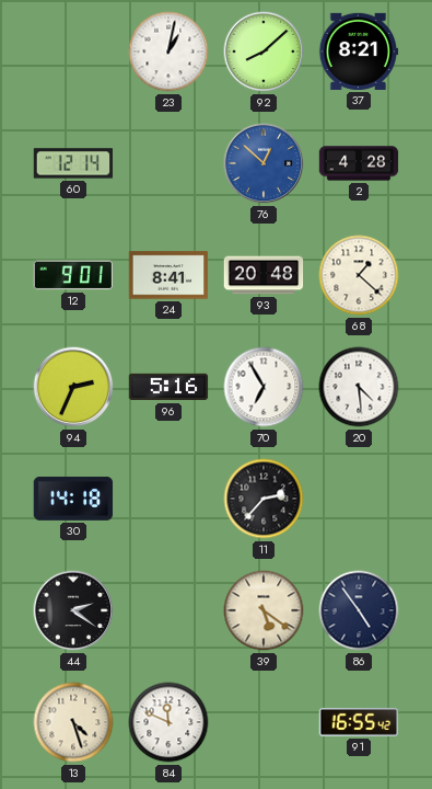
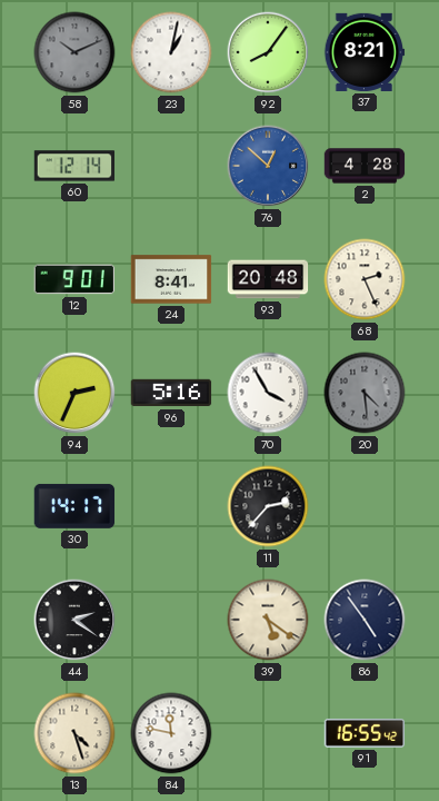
58: none -> 10:11
92: 8:08 -> 8:06
68: 1:22 -> 2:26
70: 6:55 -> 3:55
20 dial: white -> grey
30: 14:18 -> 14:17
84: 11:49 -> 11:47
